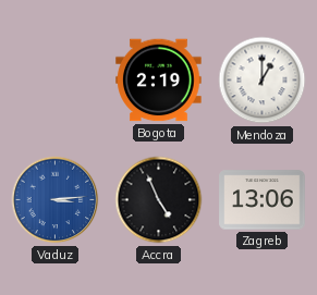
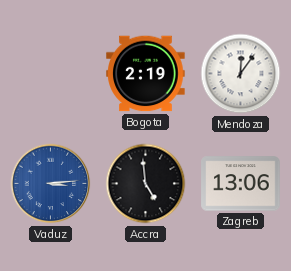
Mendoza: 1:00 -> 12:06
Accra: 4:56 -> 4:59
